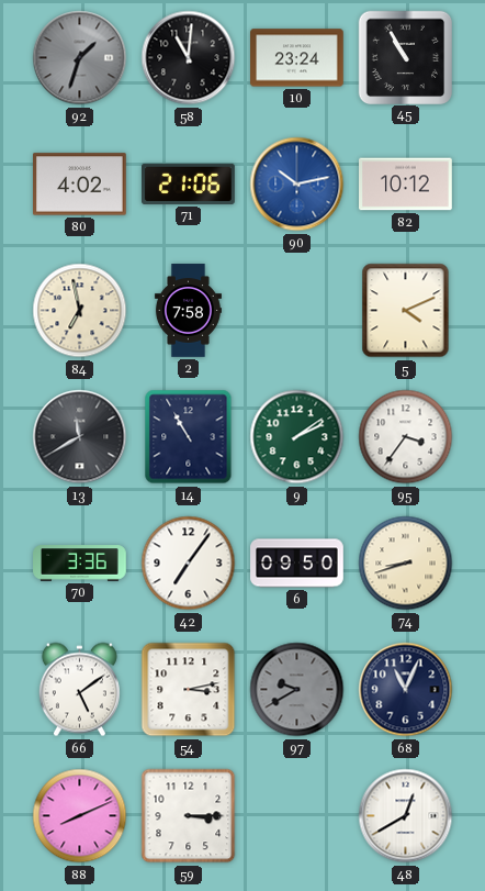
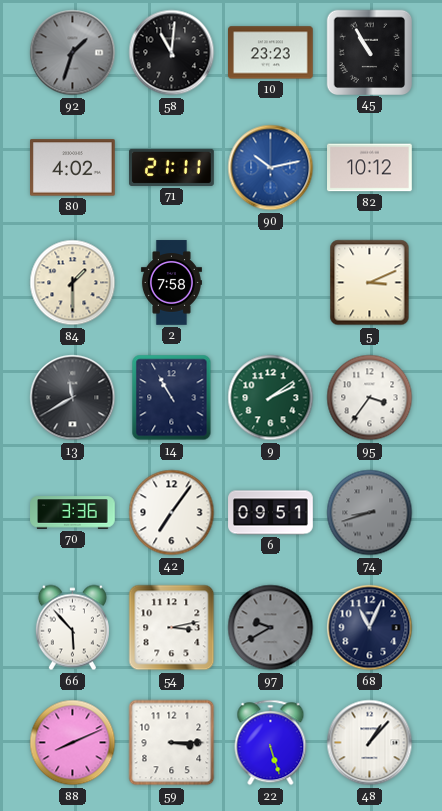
10: 23:24 -> 23:23
71: 21:06 -> 21:11
84: 6:58 -> 1:30
5: 4:11 -> 3:11
6: 09:50 -> 09:51
74 dial: cream -> grey
66: 5:09 -> 5:53
22: none -> 5:27
48: 12:40 -> 1:07
